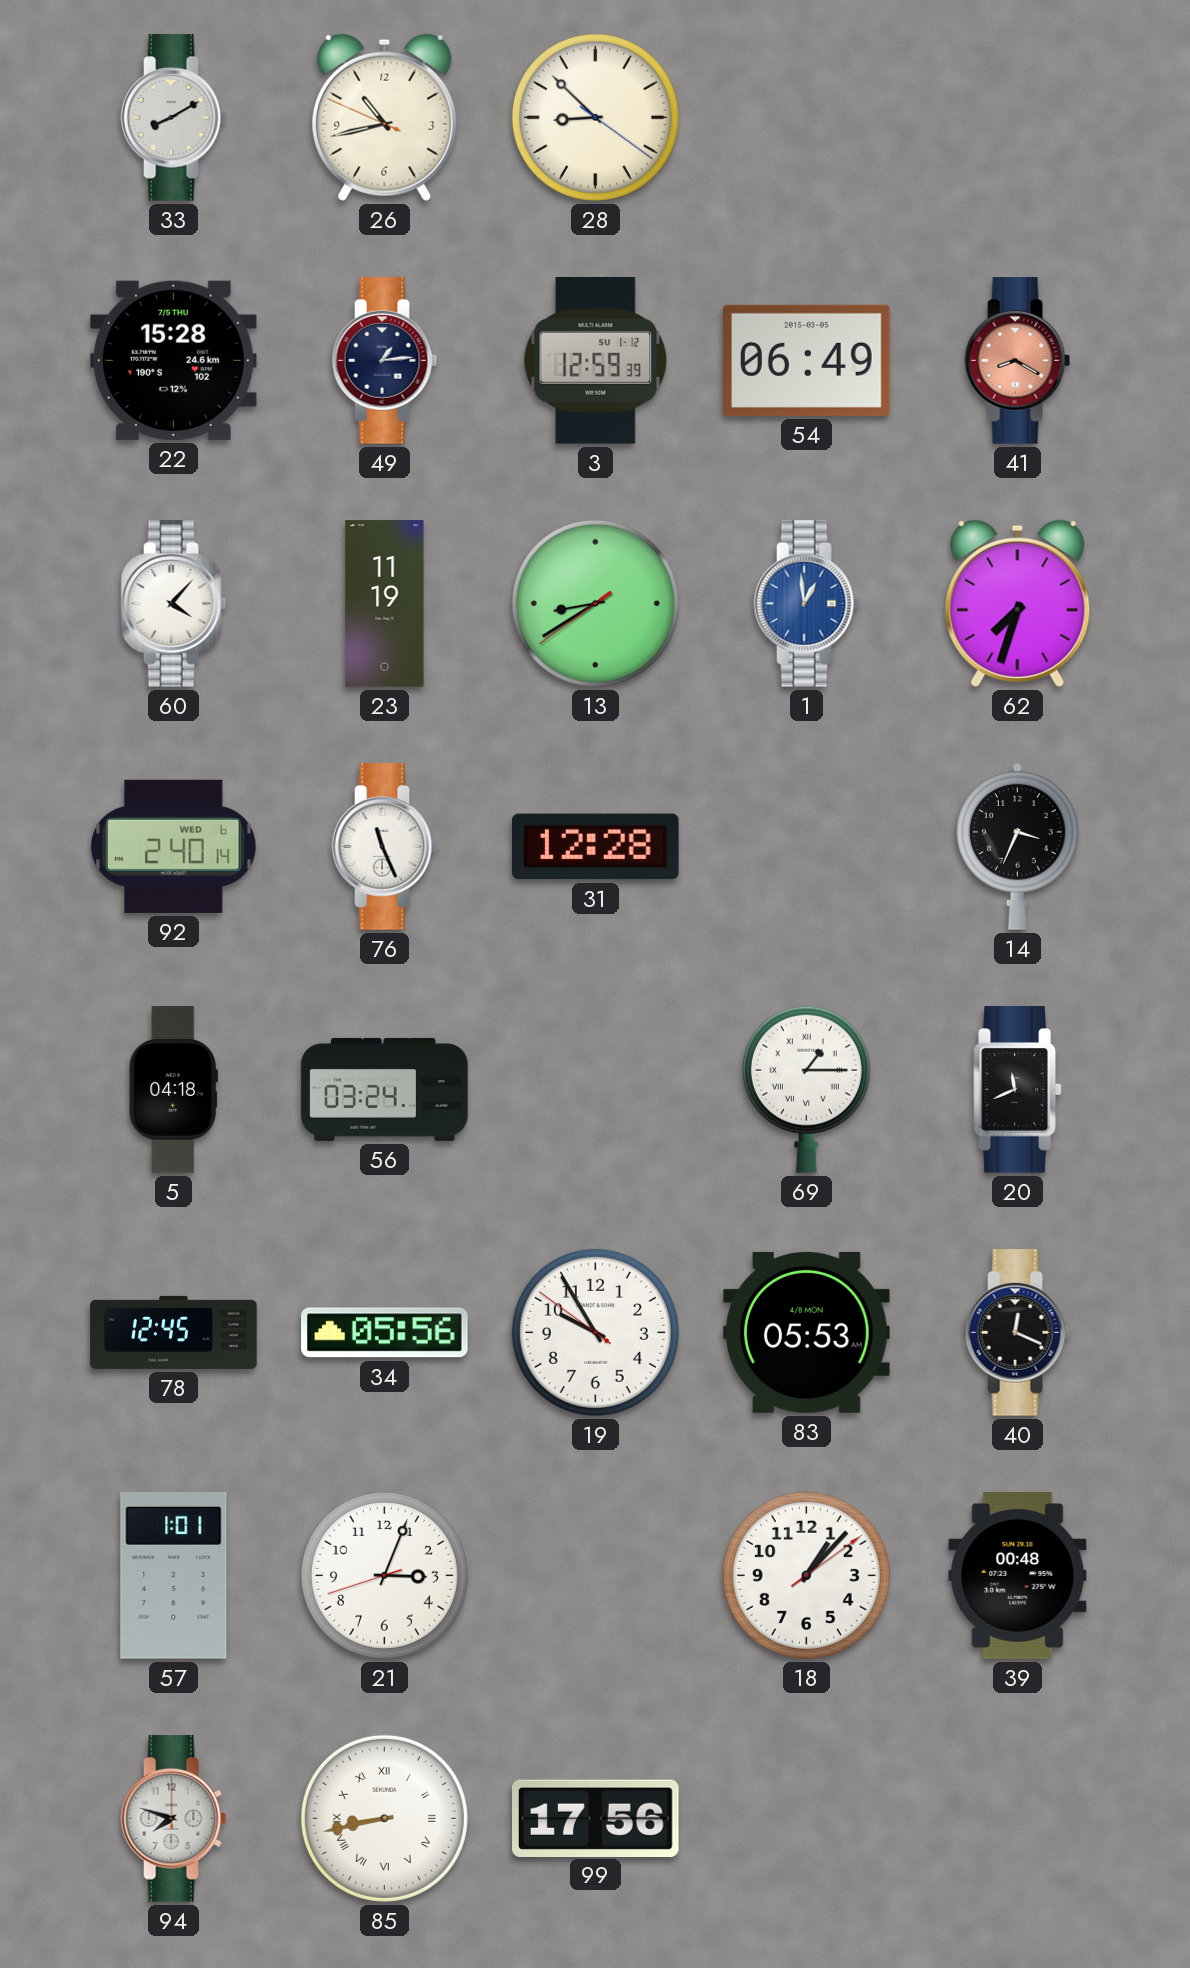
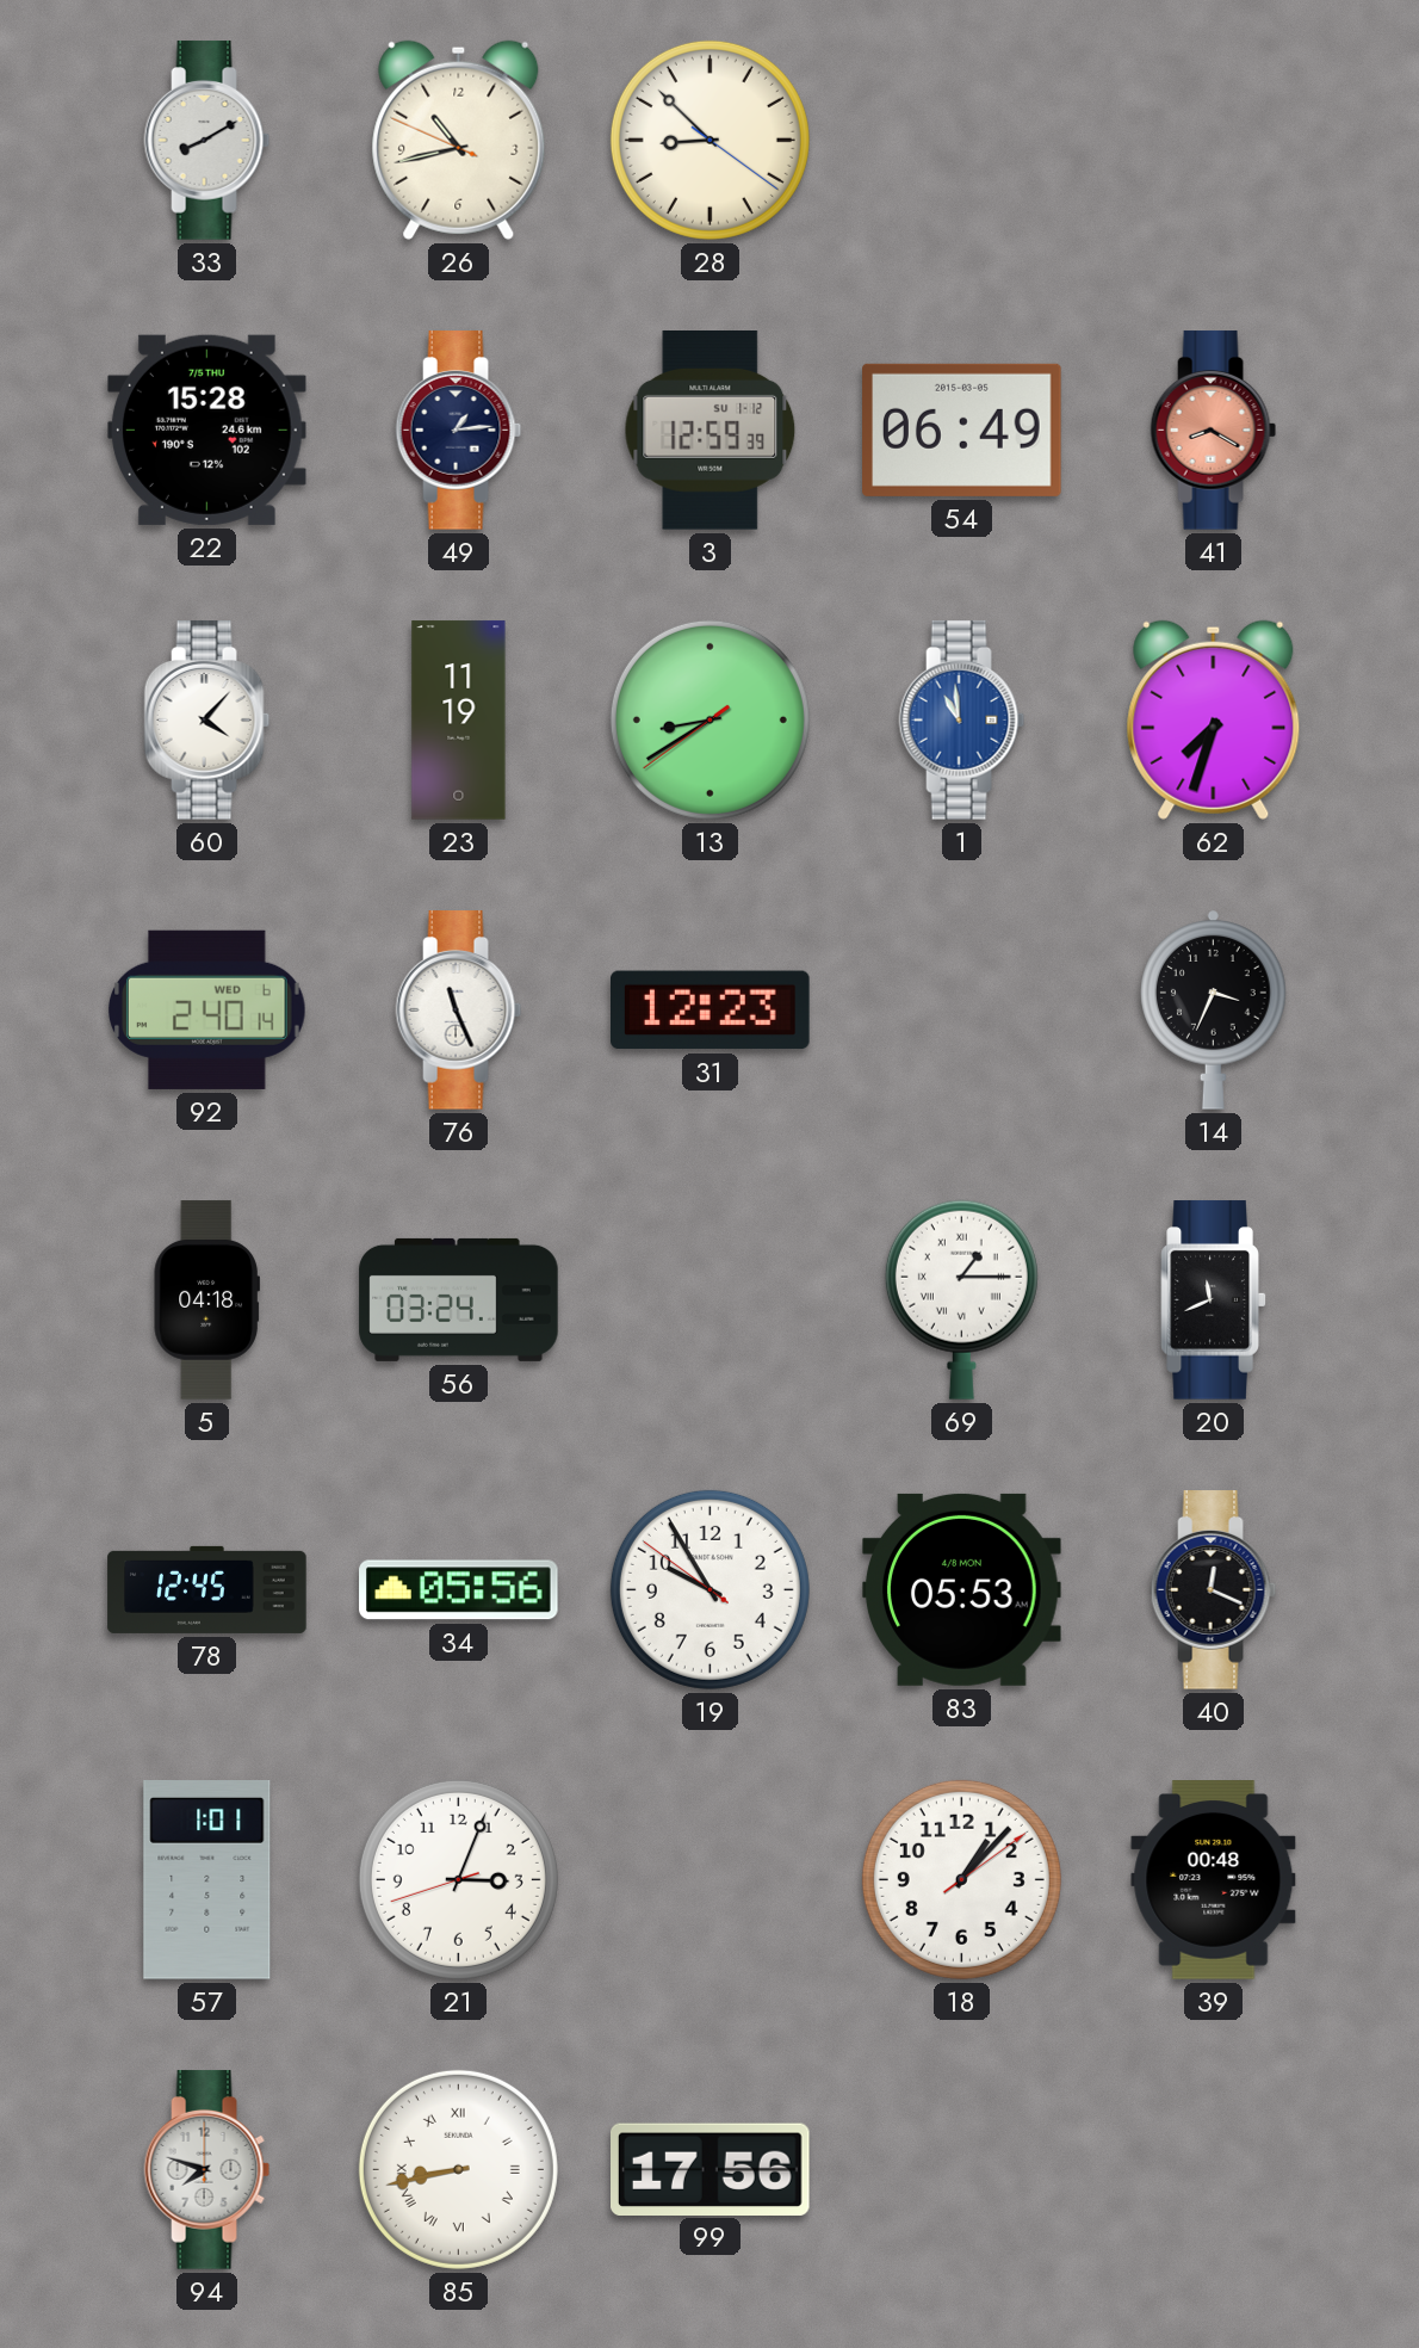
1: 12:59 -> 10:59
31: 12:28 -> 12:23
